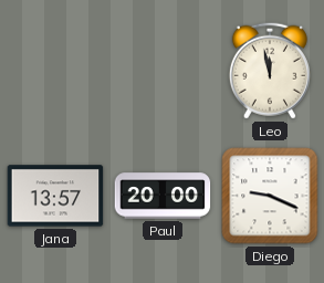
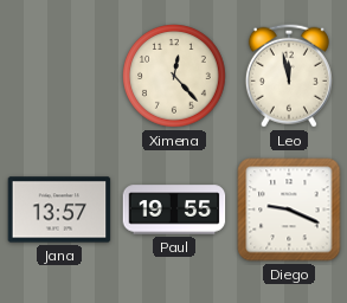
Ximena: none -> 12:23
Paul: 20:00 -> 19:55
